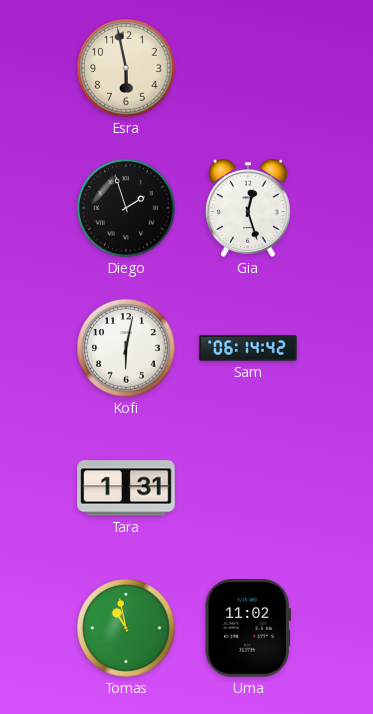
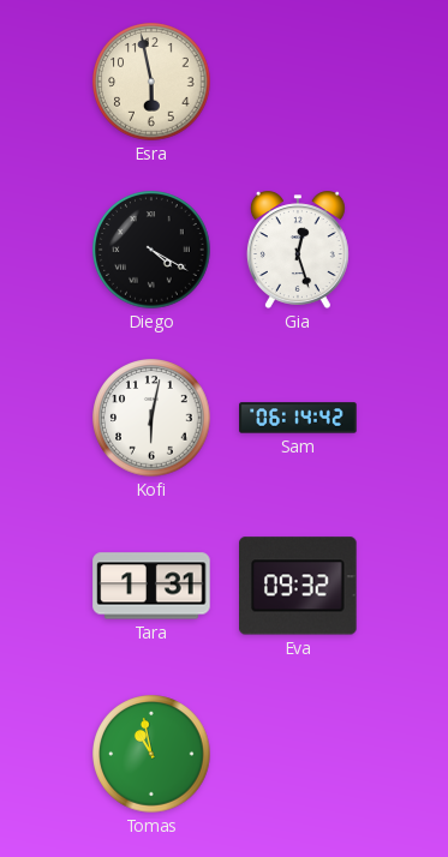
Diego: 1:57 -> 4:20
Eva: none -> 09:32
Uma: 11:02 -> none
